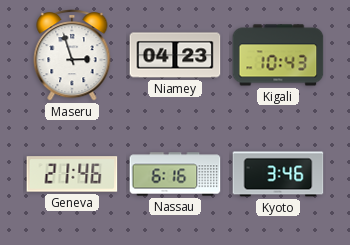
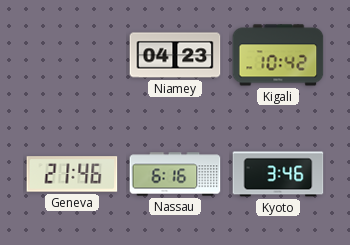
Maseru: 2:57 -> none
Kigali: 10:43 -> 10:42
